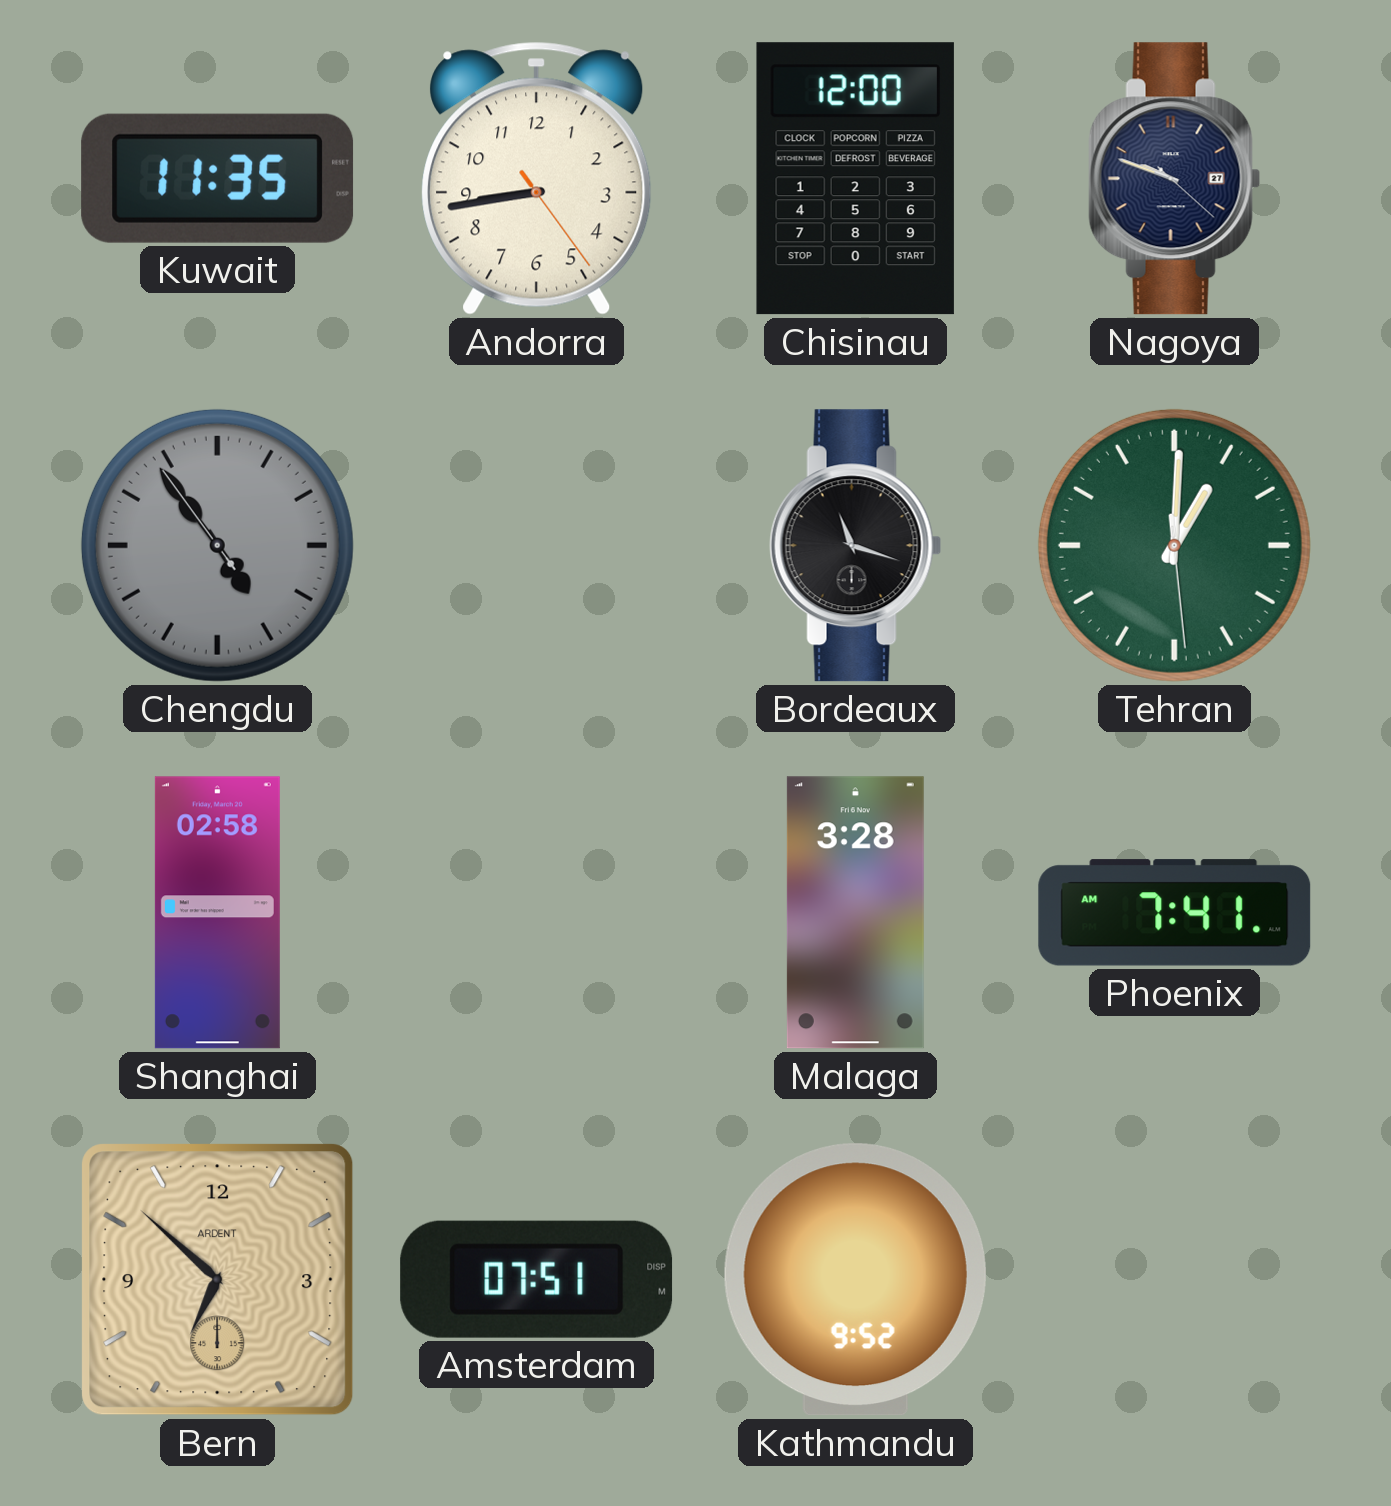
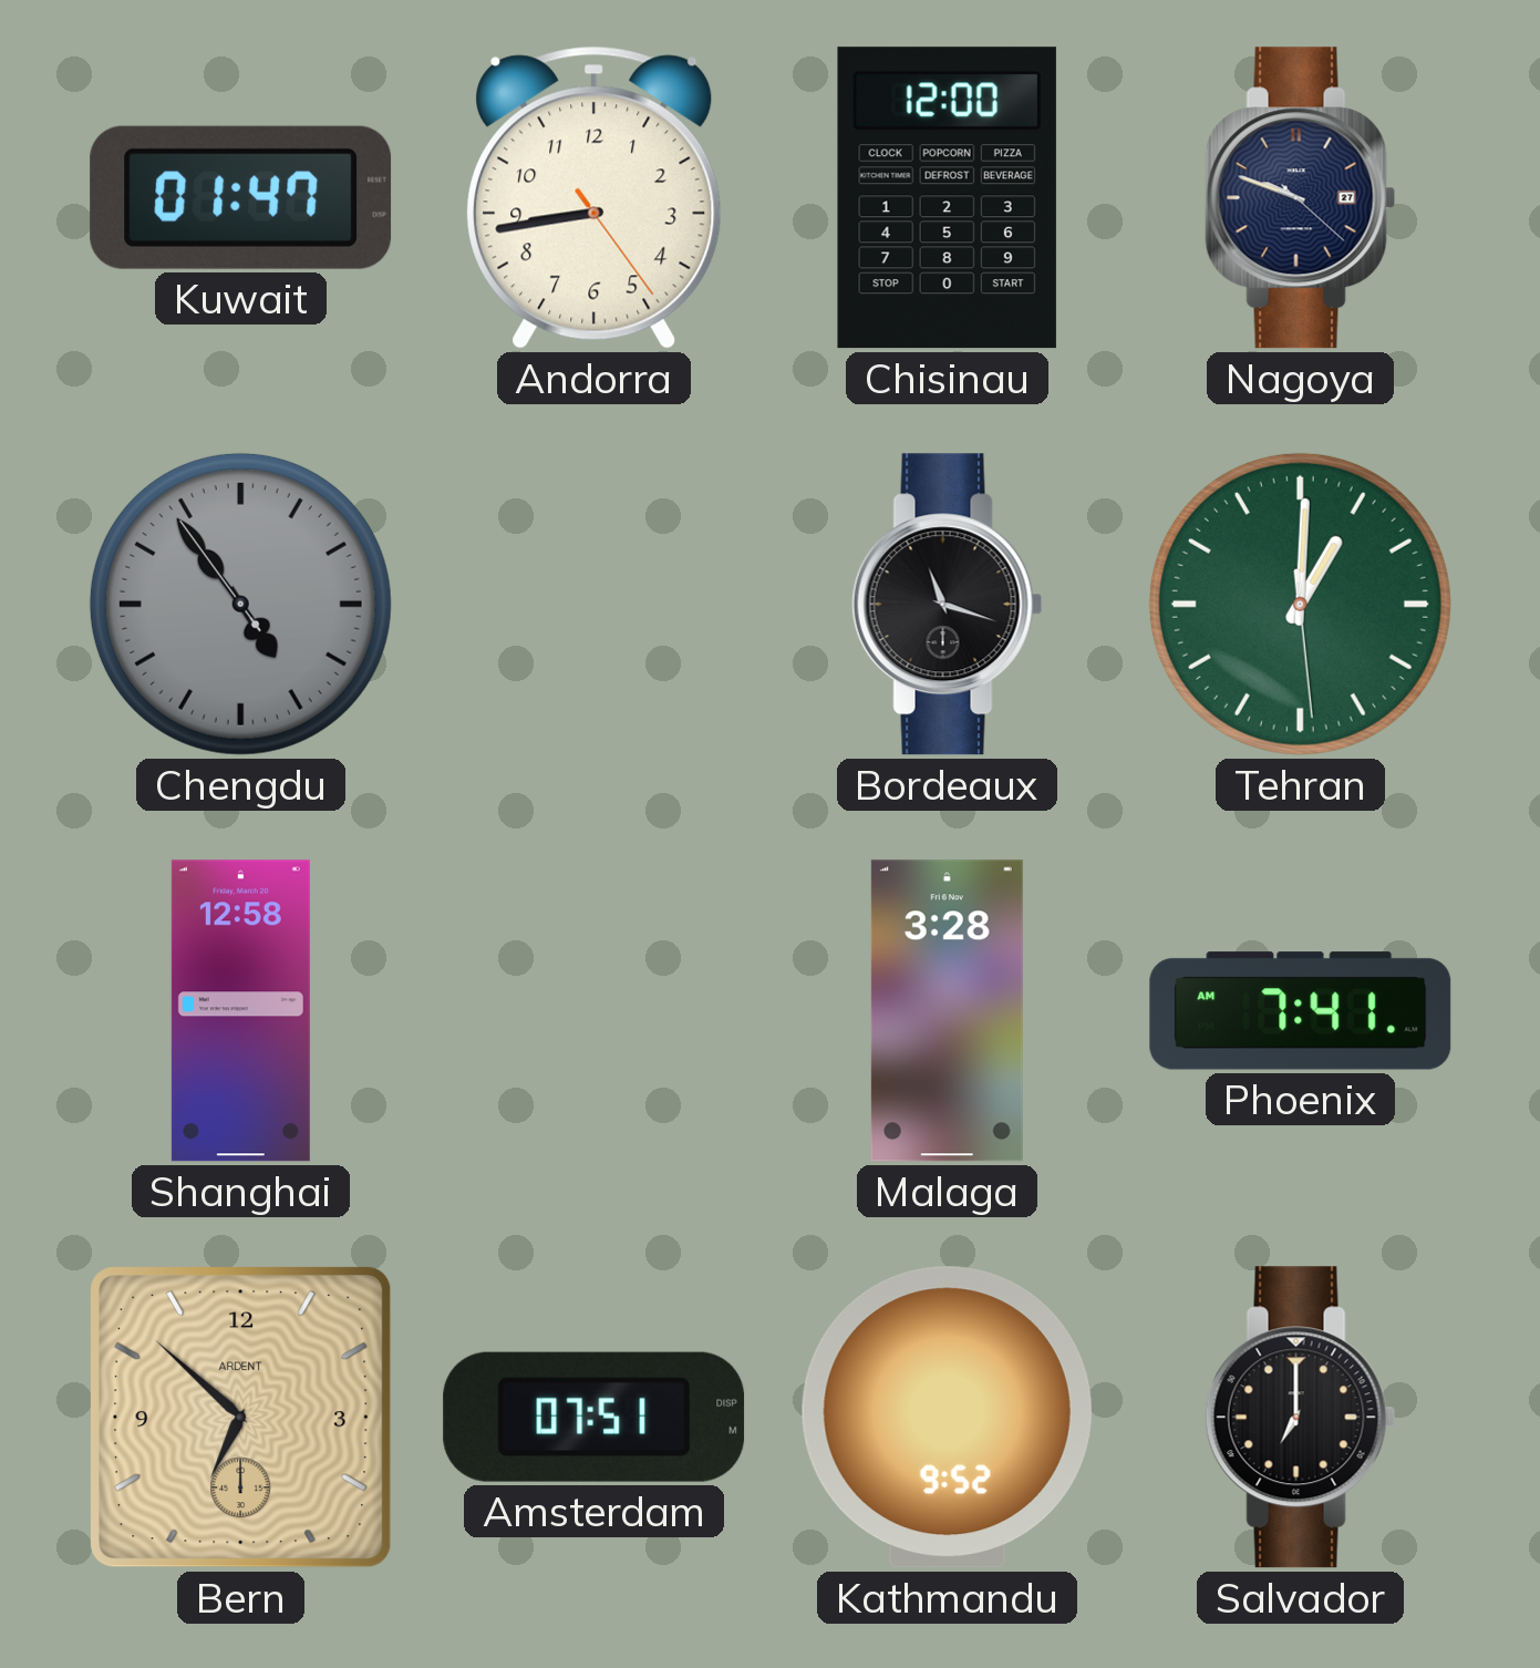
Kuwait: 11:35 -> 01:47
Shanghai: 02:58 -> 12:58
Salvador: none -> 7:00
